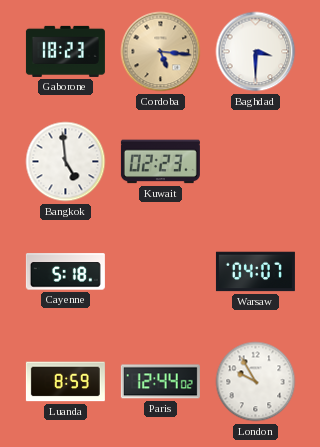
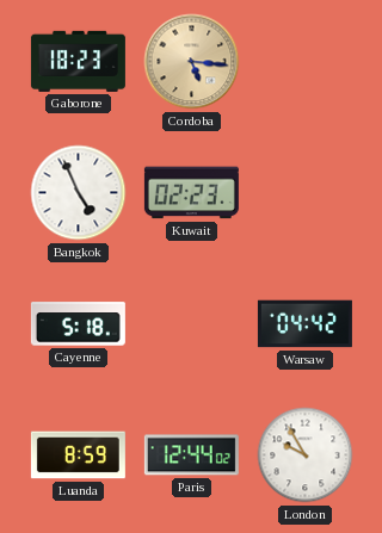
Baghdad: 3:30 -> none
Bangkok: 4:59 -> 4:56
Warsaw: 04:07 -> 04:42
